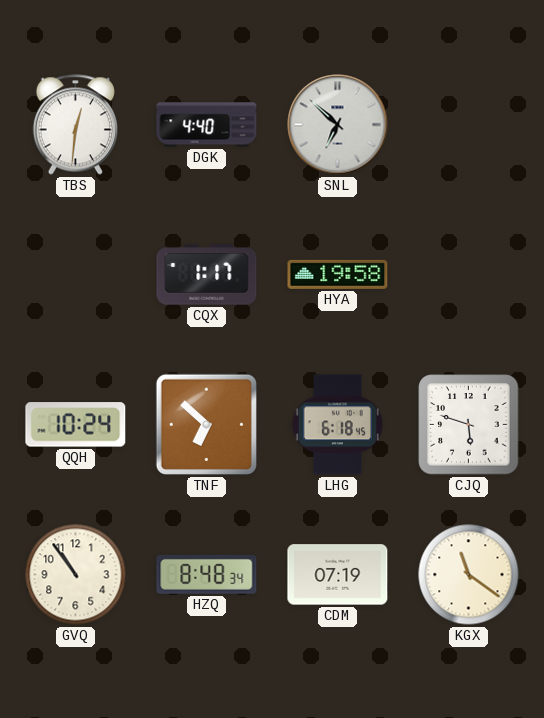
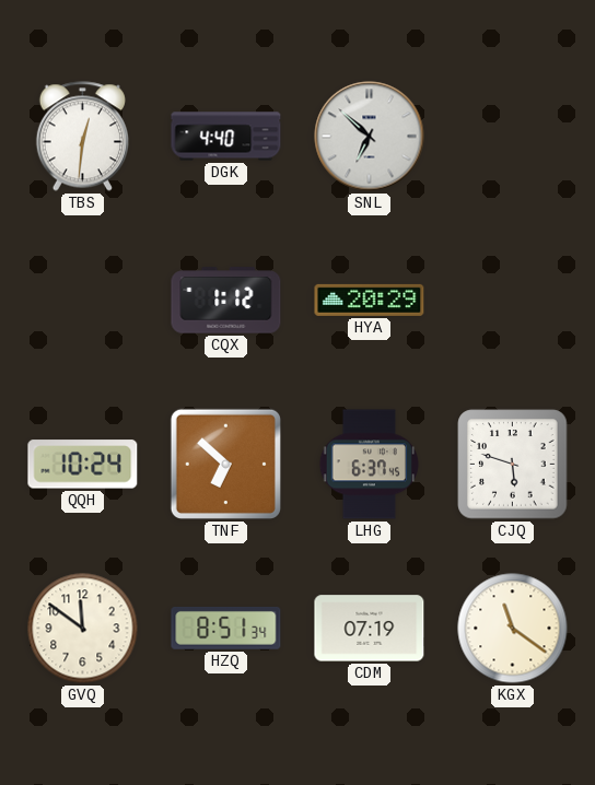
CQX: 1:17 -> 1:12
HYA: 19:58 -> 20:29
LHG: 6:18 -> 6:37
GVQ: 10:54 -> 11:51
HZQ: 8:48 -> 8:51
